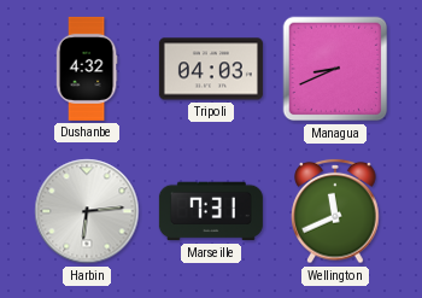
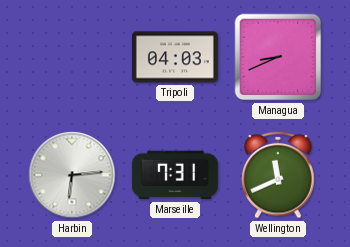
Dushanbe: 4:32 -> none
